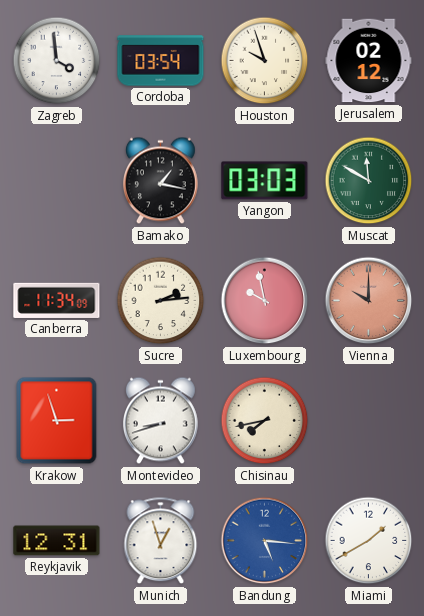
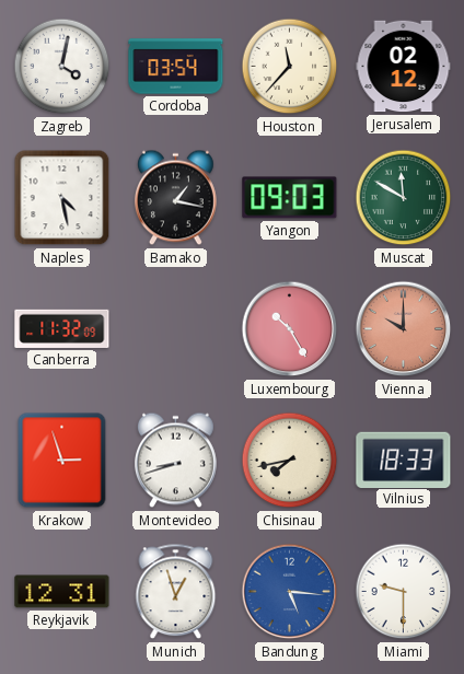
Zagreb: 3:59 -> 4:02
Houston: 9:57 -> 11:37
Naples: none -> 4:28
Yangon: 03:03 -> 09:03
Canberra: 11:34 -> 11:32
Sucre: 2:14 -> none
Luxembourg: 9:58 -> 10:25
Vilnius: none -> 18:33
Miami: 1:40 -> 9:30
